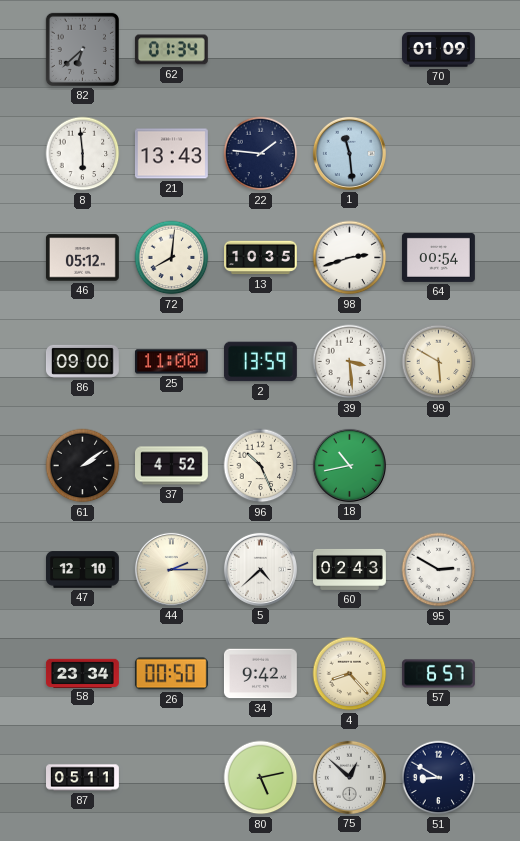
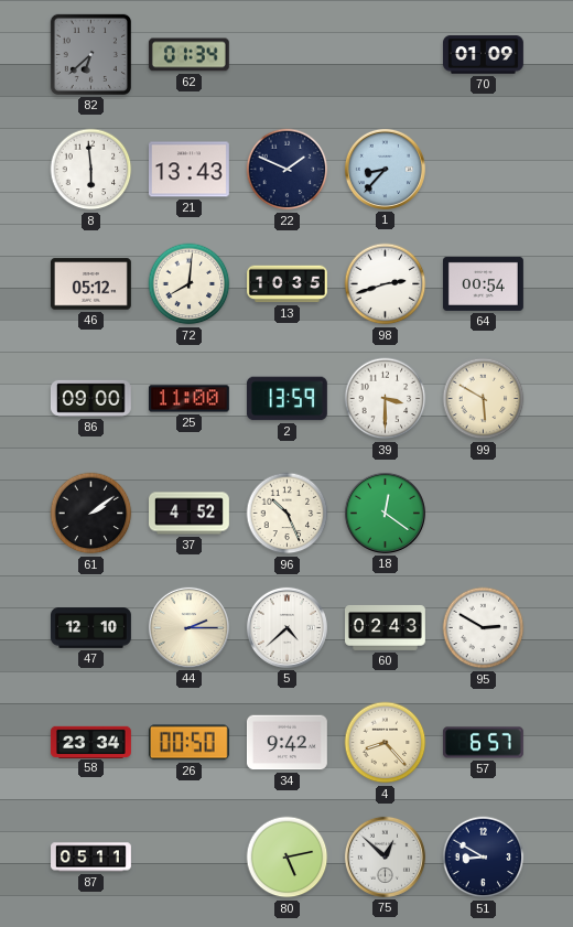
22: 1:46 -> 1:49
1: 11:29 -> 8:37
39: 3:29 -> 3:30
18: 10:43 -> 12:21
